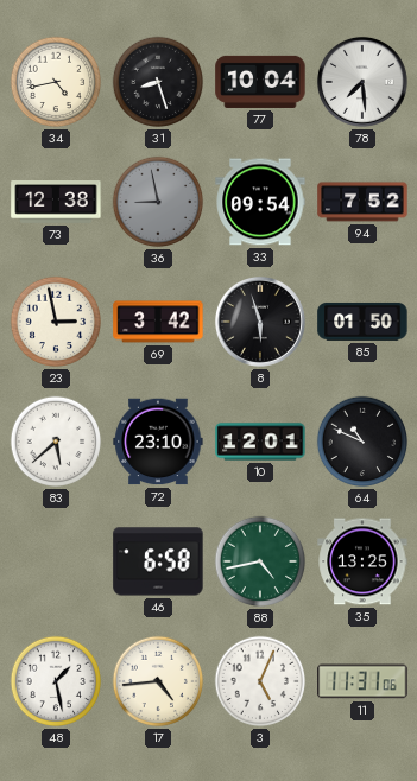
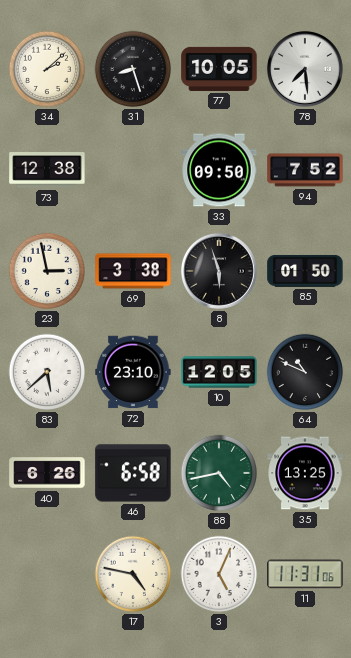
34: 4:43 -> 2:08
77: 10:04 -> 10:05
36: 8:58 -> none
33: 09:54 -> 09:50
69: 3:42 -> 3:38
10: 12:01 -> 12:05
40: none -> 6:26
48: 1:28 -> none
17: 4:44 -> 4:47
